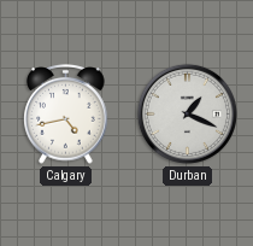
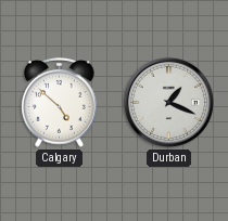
Calgary: 4:43 -> 4:52
